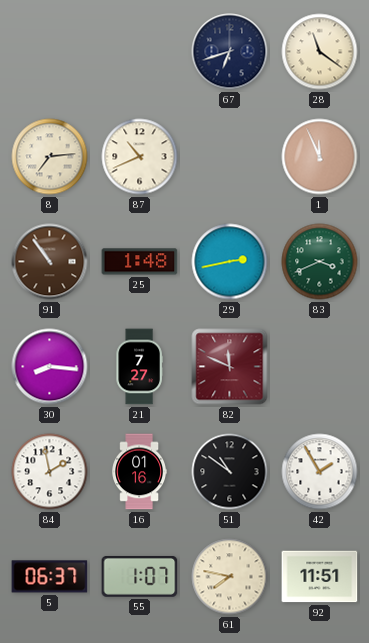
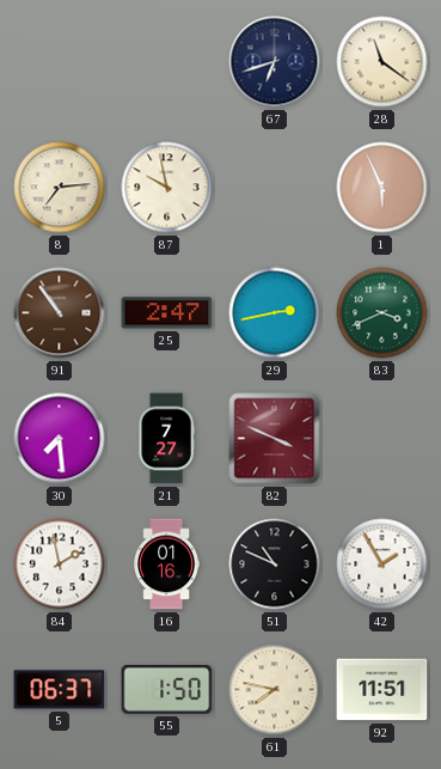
87: 10:41 -> 9:58
1: 11:56 -> 5:56
25: 1:48 -> 2:47
30: 8:16 -> 7:29
82: 11:49 -> 3:49
51: 10:51 -> 10:49
55: 1:07 -> 1:50
